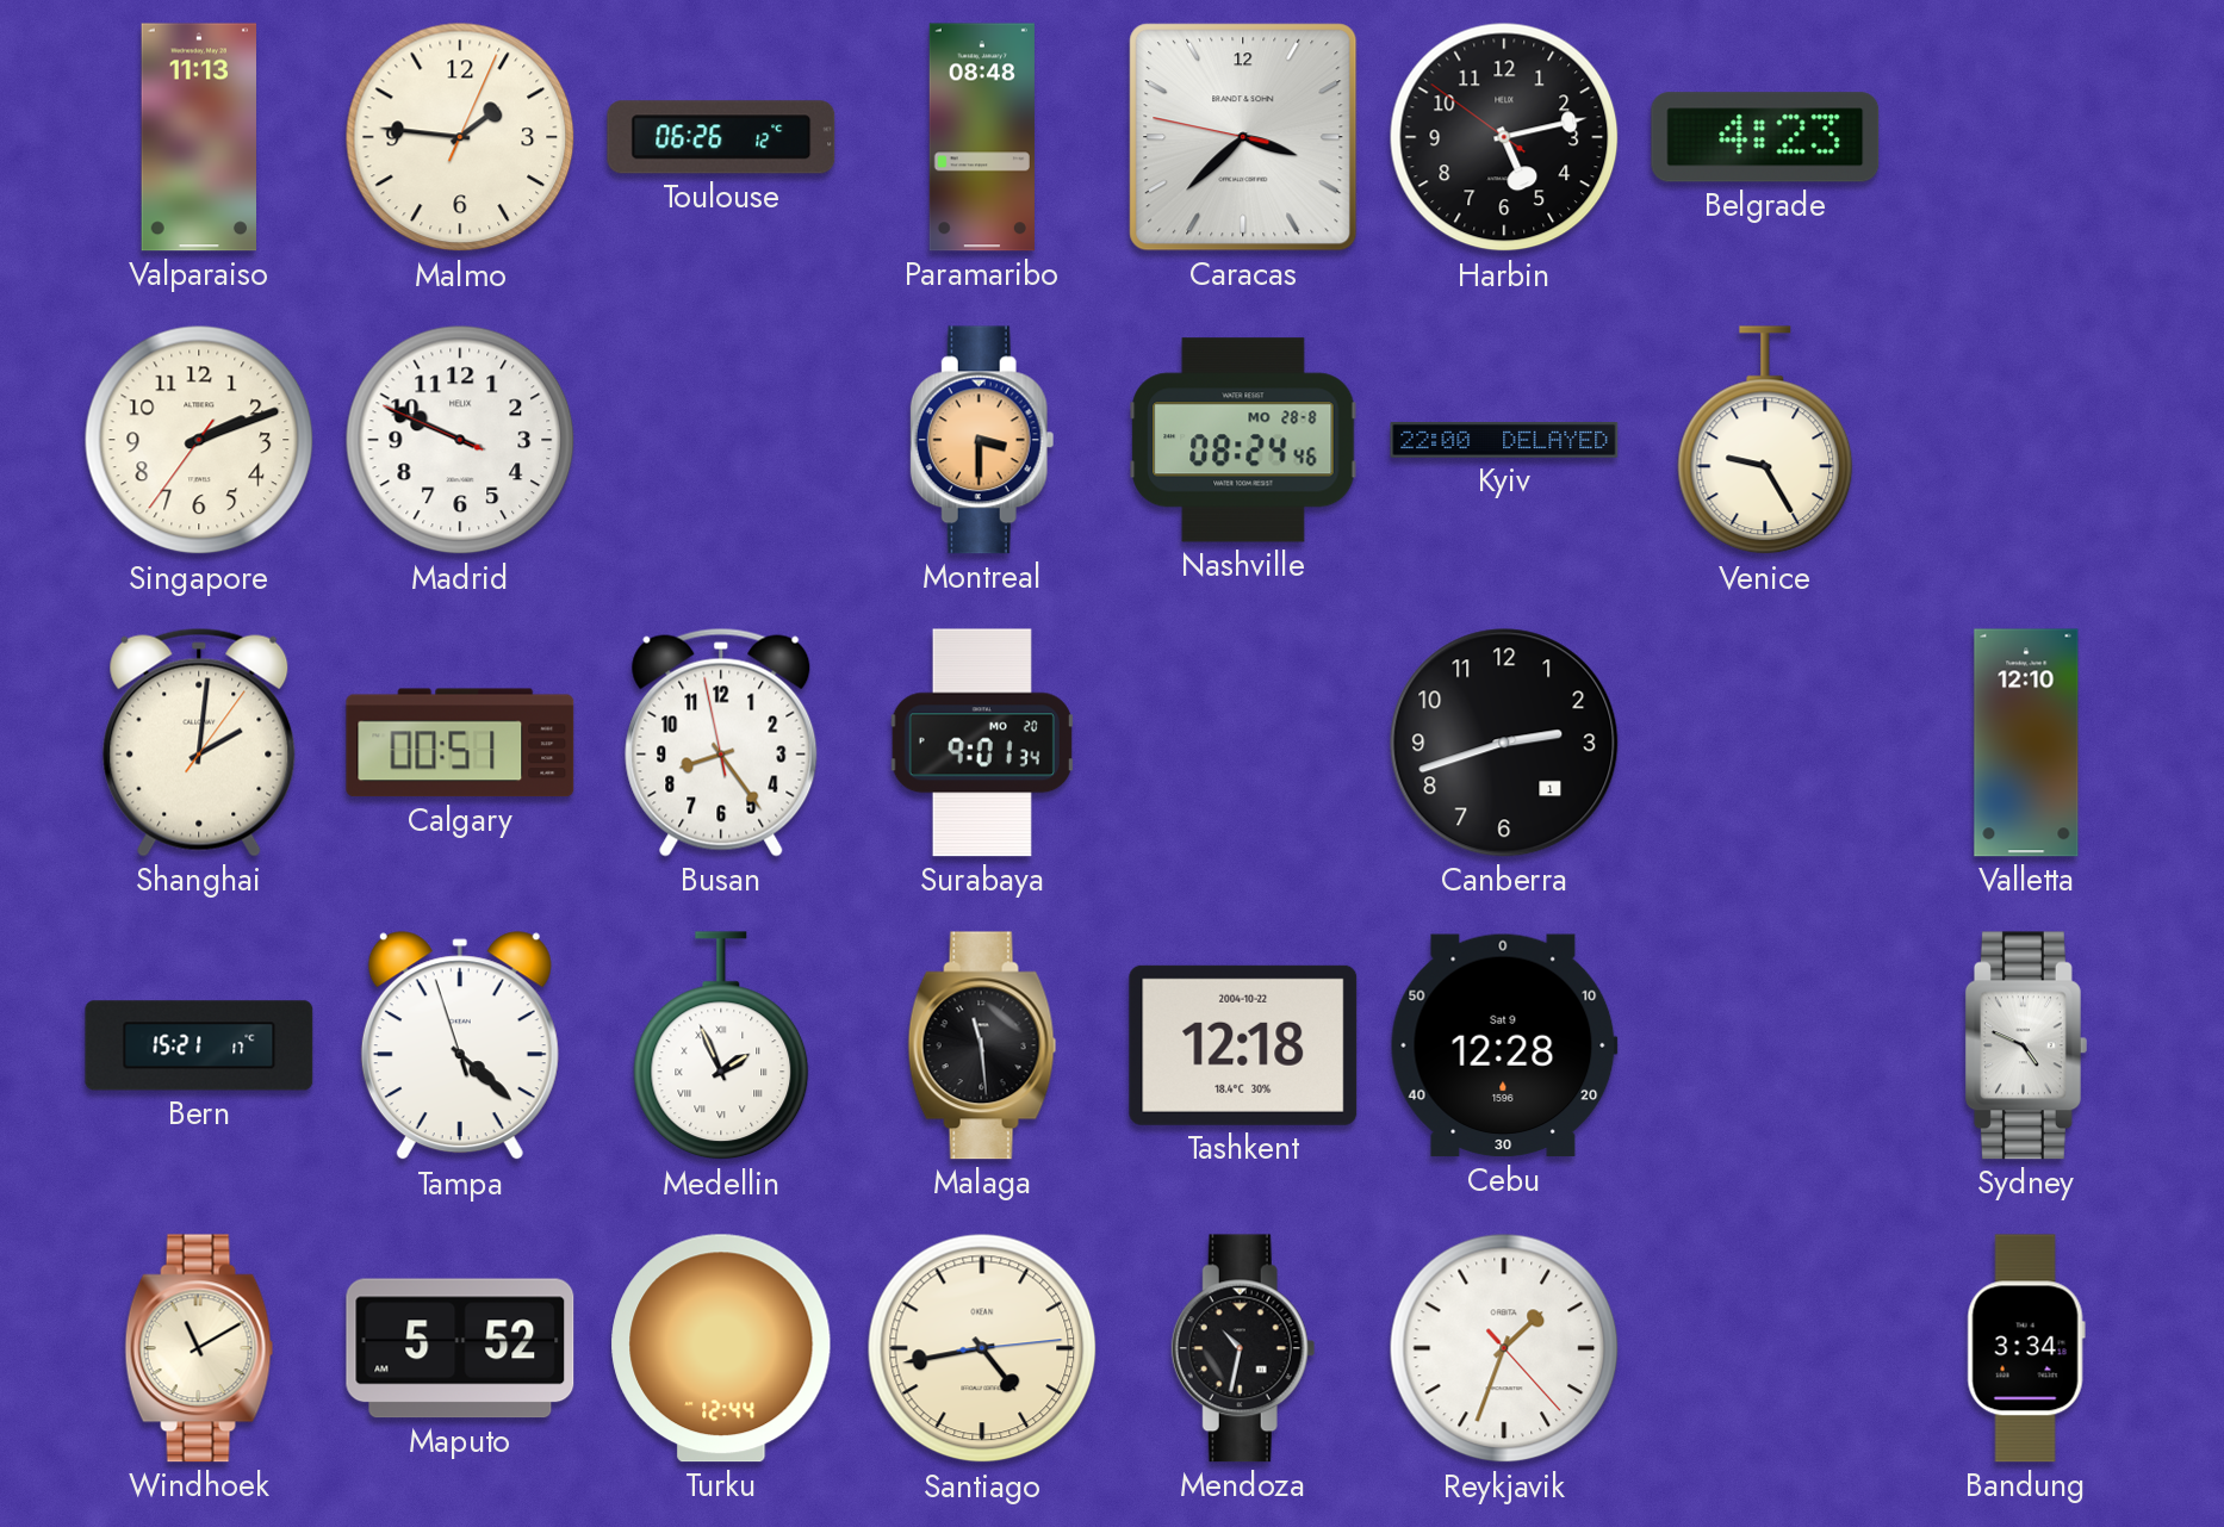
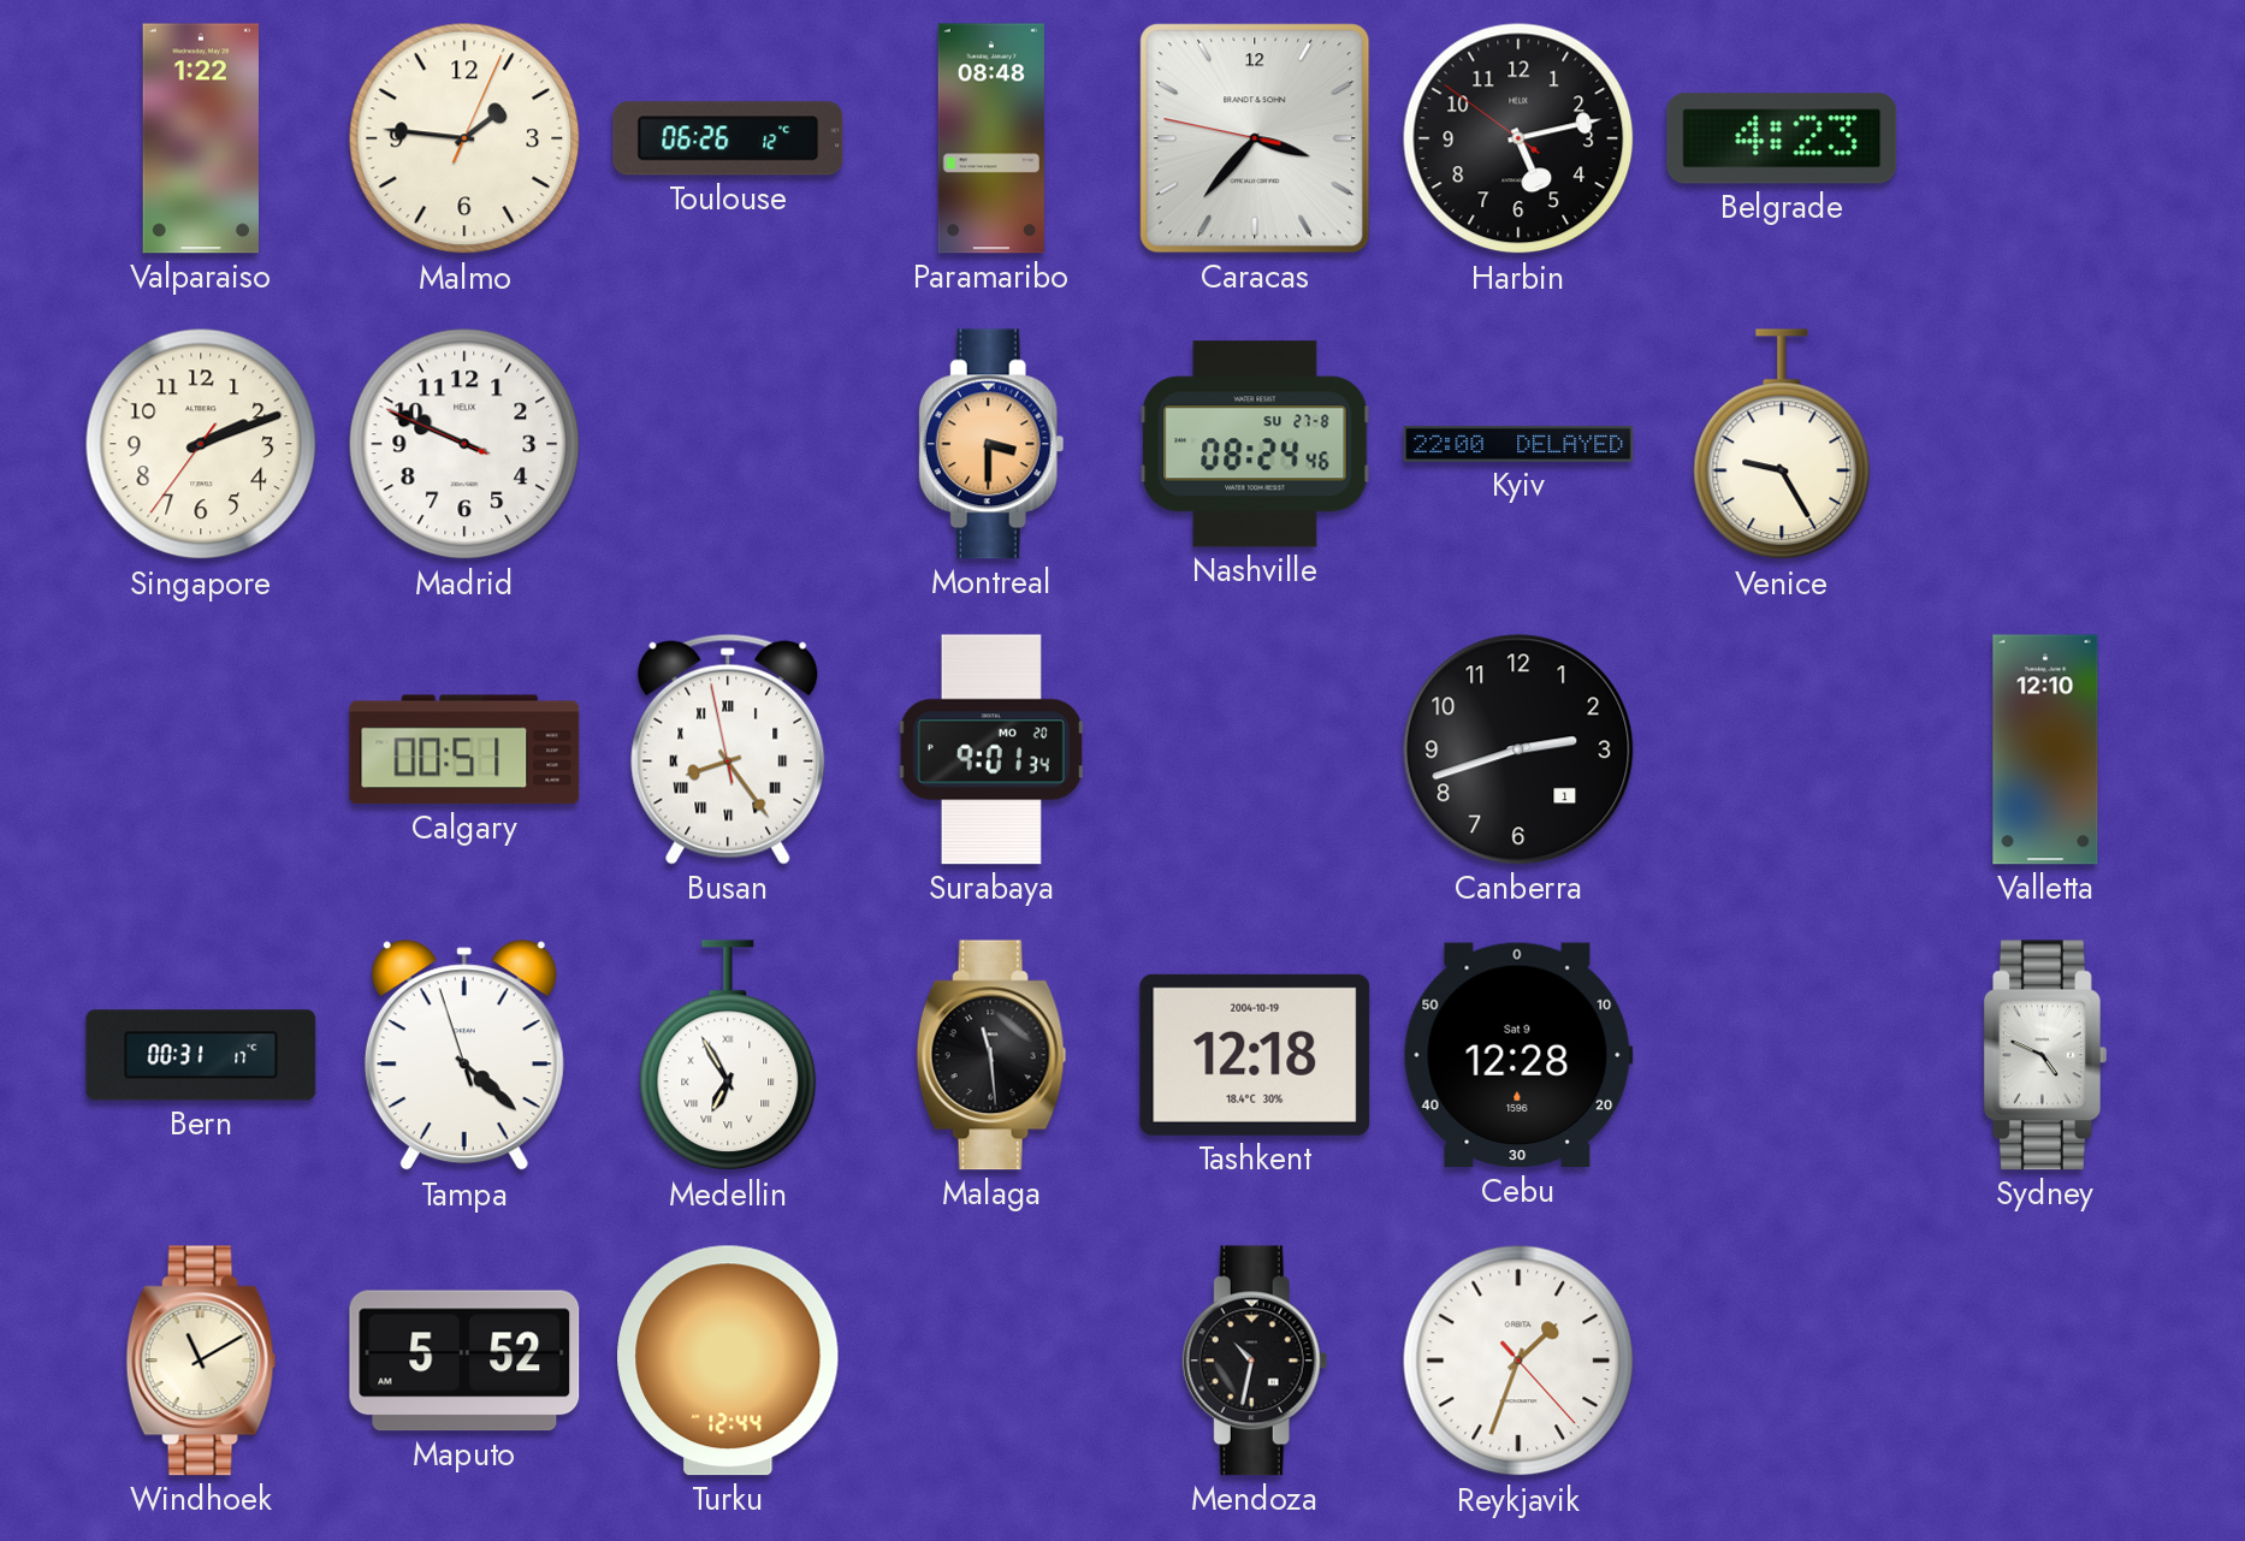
Valparaiso: 11:13 -> 1:22
Caracas: 3:37 -> 3:36
Nashville date: MO 28-8 -> SU 27-8
Shanghai: 2:01 -> none
Busan numerals: Arabic -> Roman
Bern: 15:21 -> 00:31
Medellin: 1:56 -> 6:55
Tashkent date: 2004-10-22 -> 2004-10-19
Santiago: 4:43 -> none
Bandung: 3:34 -> none
